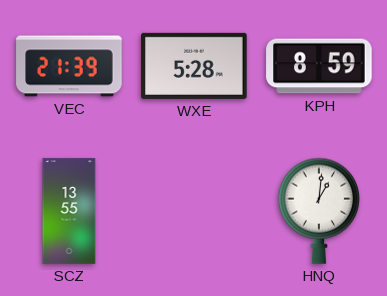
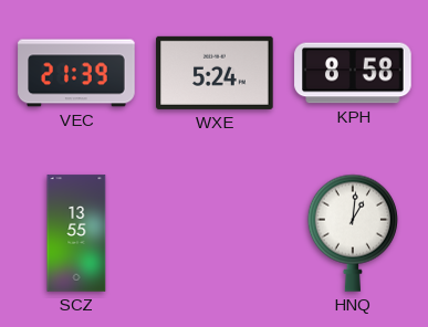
WXE: 5:28 -> 5:24
KPH: 8:59 -> 8:58
